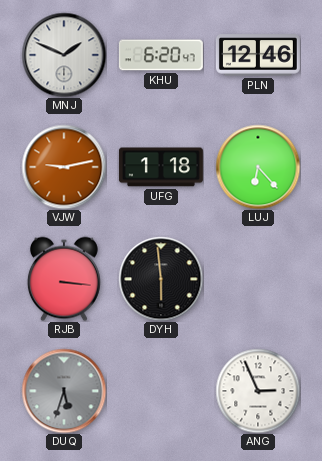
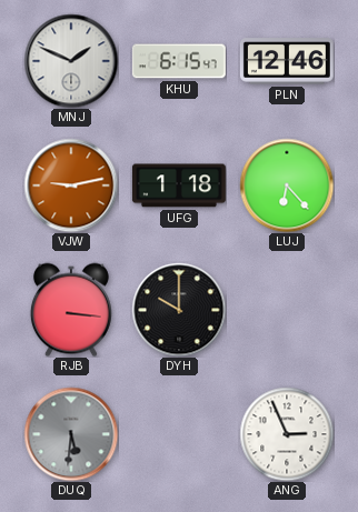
KHU: 6:20 -> 6:15
DYH: 5:59 -> 10:00
DUQ: 5:33 -> 5:31
